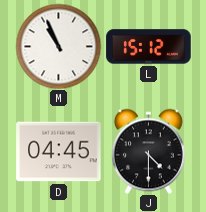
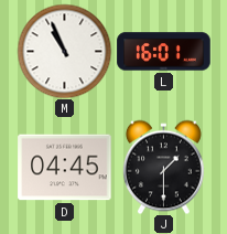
L: 15:12 -> 16:01
J: 4:30 -> 1:30
